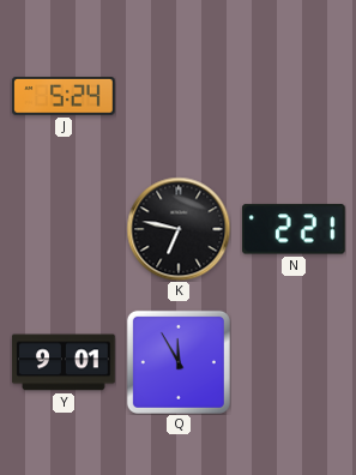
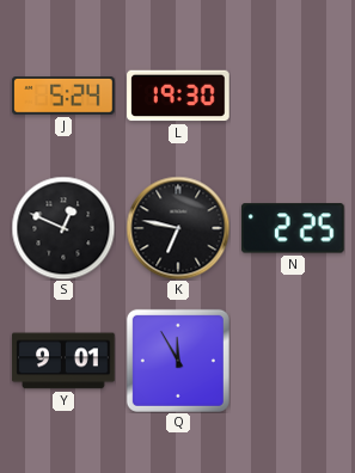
L: none -> 19:30
S: none -> 12:49
N: 2:21 -> 2:25
